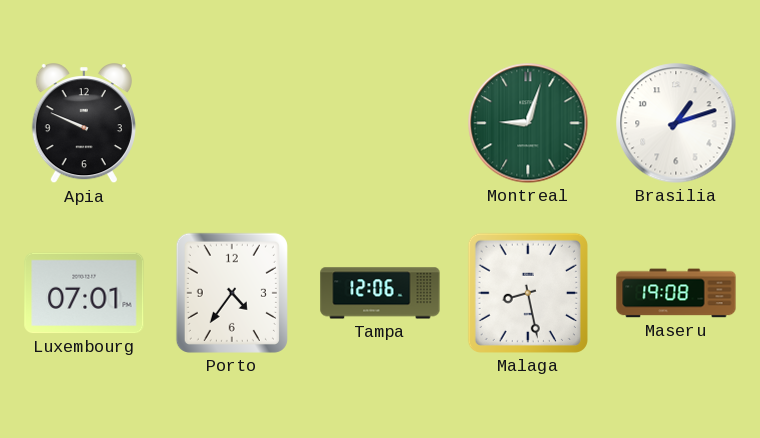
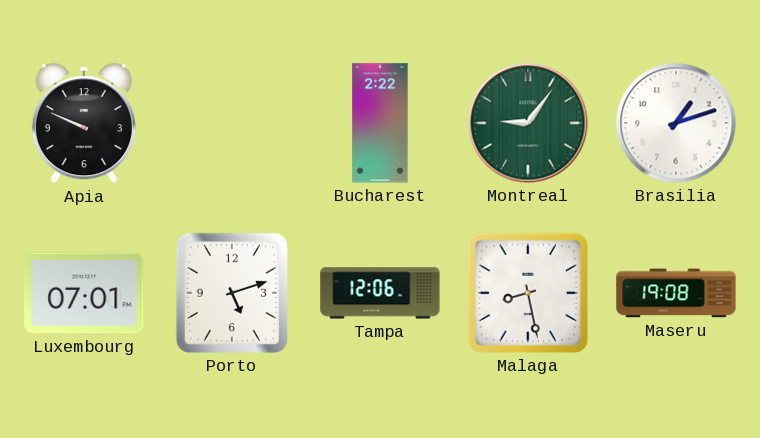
Bucharest: none -> 2:22
Montreal: 9:03 -> 9:06
Porto: 4:36 -> 5:12
